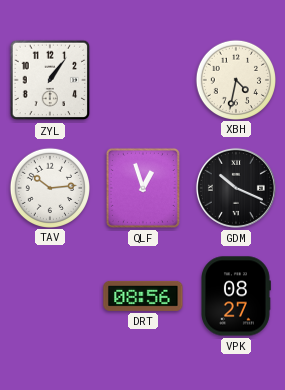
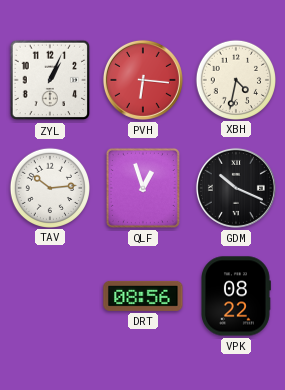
ZYL: 1:06 -> 1:04
PVH: none -> 6:16
VPK: 08:27 -> 08:22
